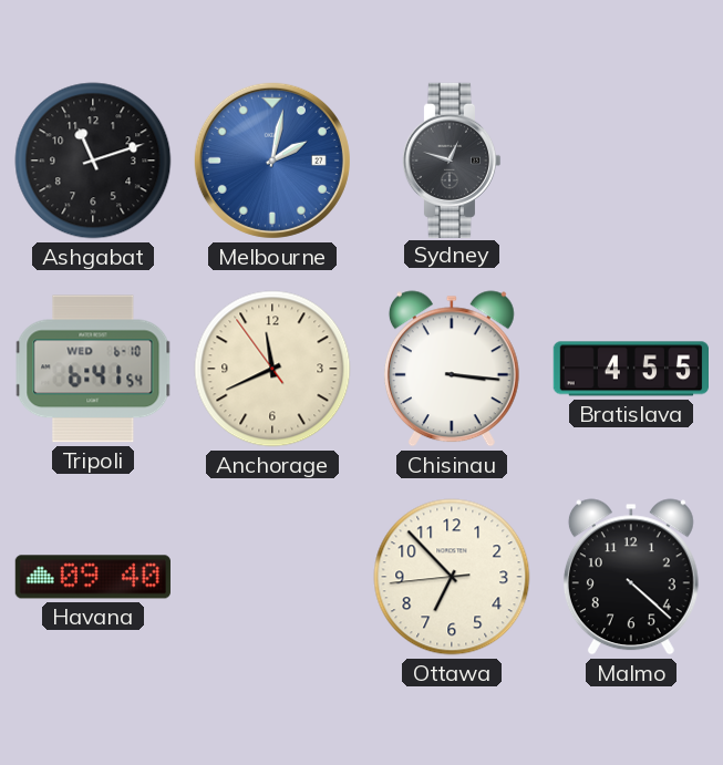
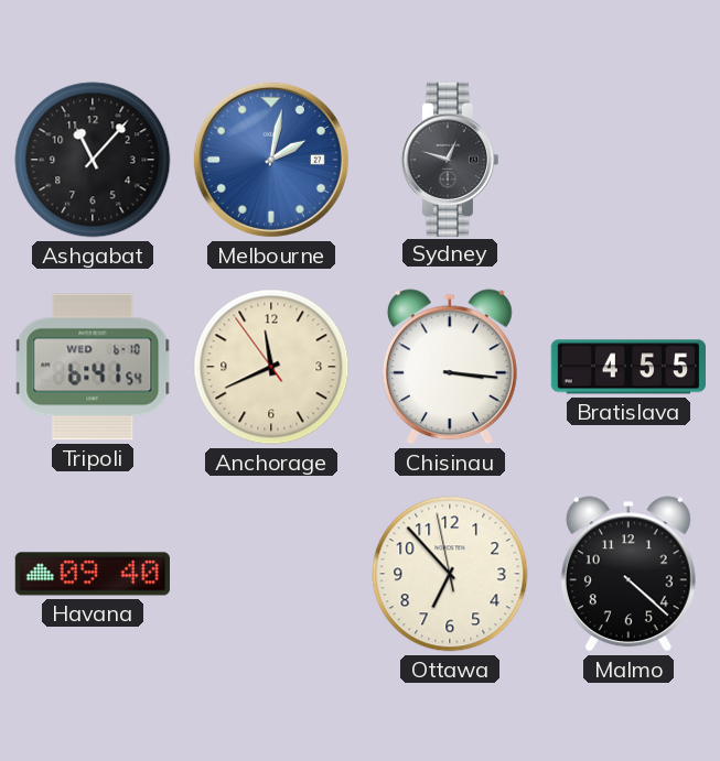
Ashgabat: 11:12 -> 11:07
Ottawa: 6:52:44 -> 6:52:58
